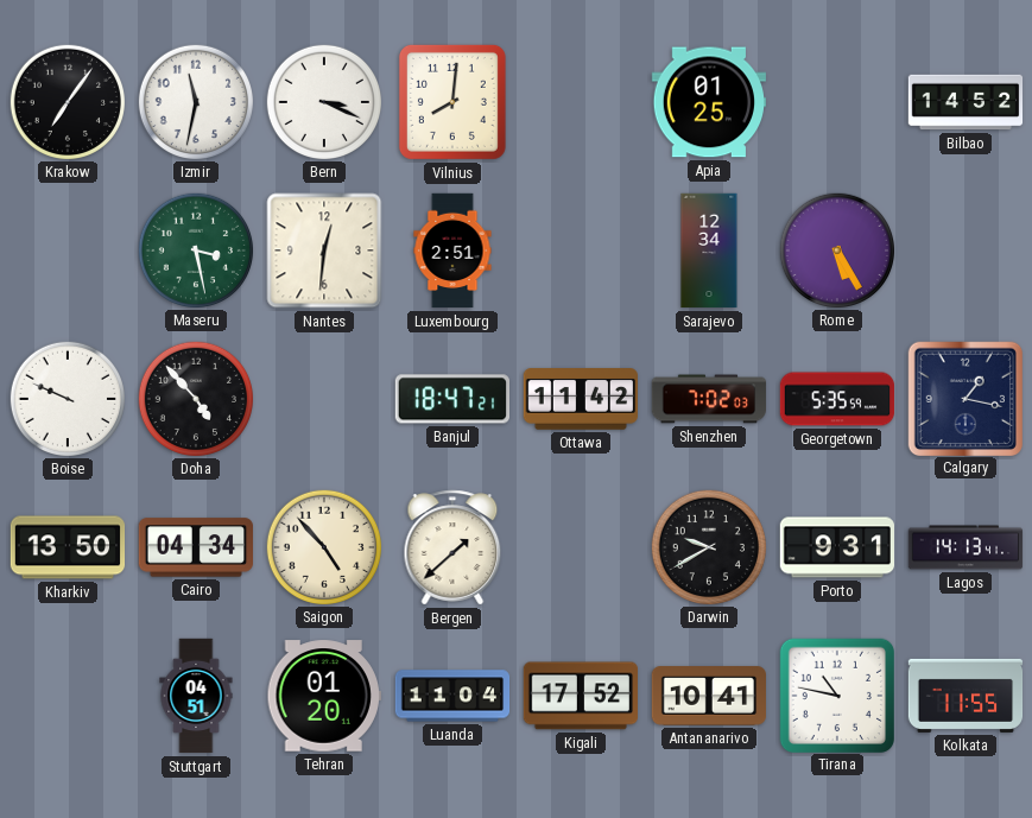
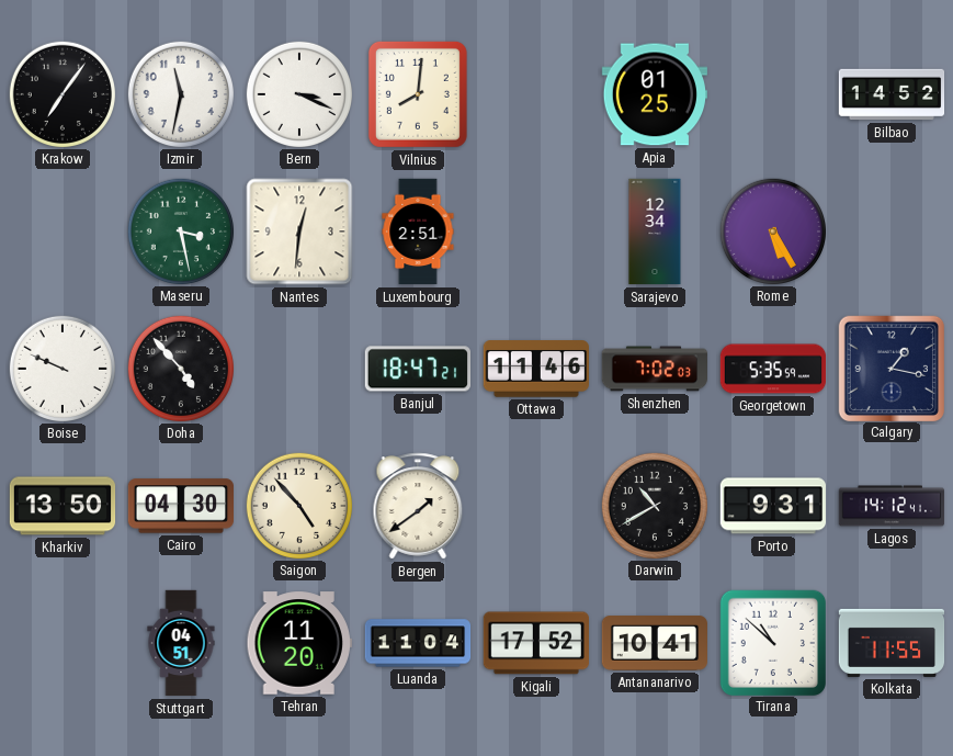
Ottawa: 11:42 -> 11:46
Cairo: 04:34 -> 04:30
Bergen: 1:38 -> 1:39
Darwin: 9:40 -> 10:40
Lagos: 14:13 -> 14:12
Tehran: 01:20 -> 11:20
Tirana: 10:47 -> 10:52
